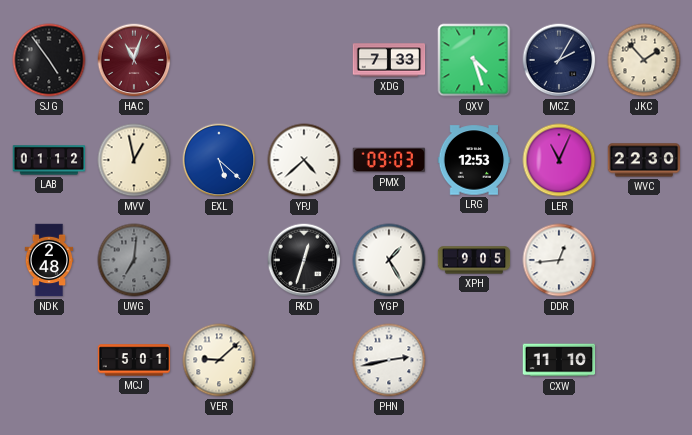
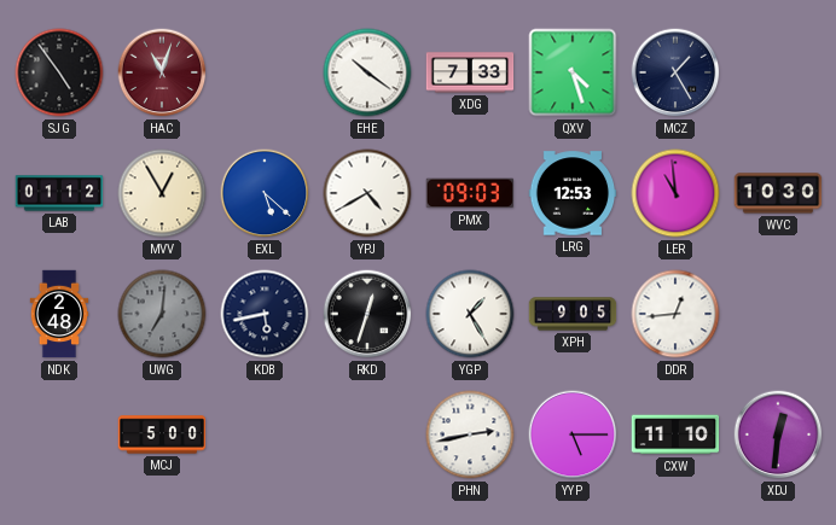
EHE: none -> 10:21
MCZ: 2:05 -> 1:25
JKC: 1:53 -> none
MVV: 12:58 -> 12:55
YPJ: 4:38 -> 4:40
LER: 11:04 -> 10:59
WVC: 22:30 -> 10:30
KDB: none -> 5:43
MCJ: 5:01 -> 5:00
VER: 9:08 -> none
YYP: none -> 5:15
XDJ: none -> 12:31
